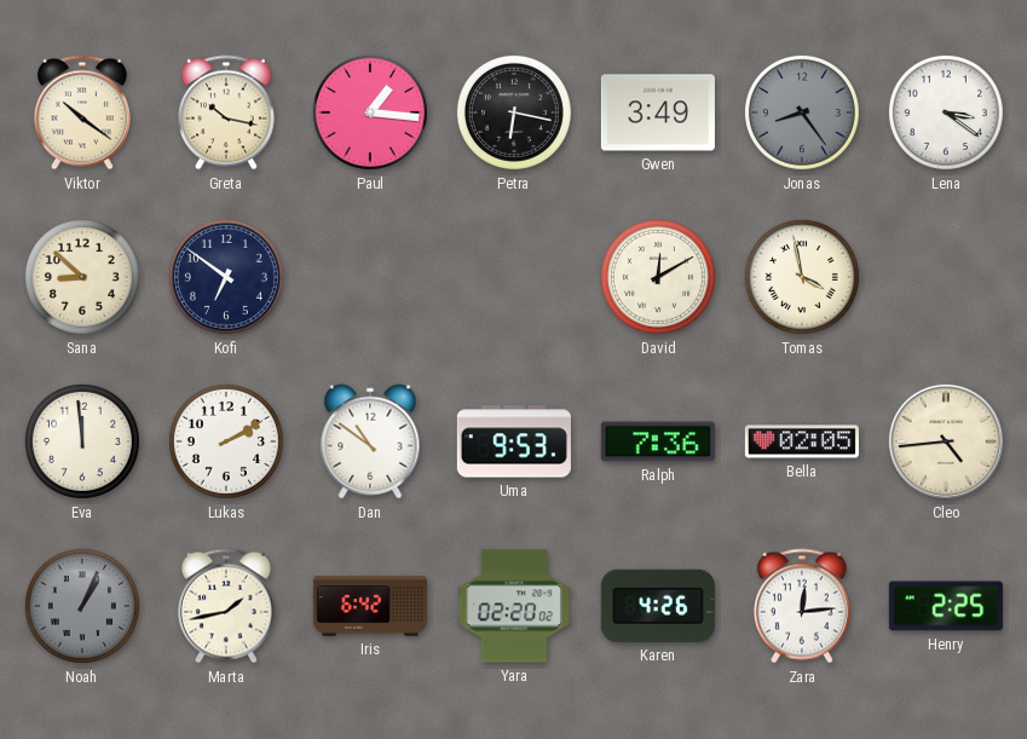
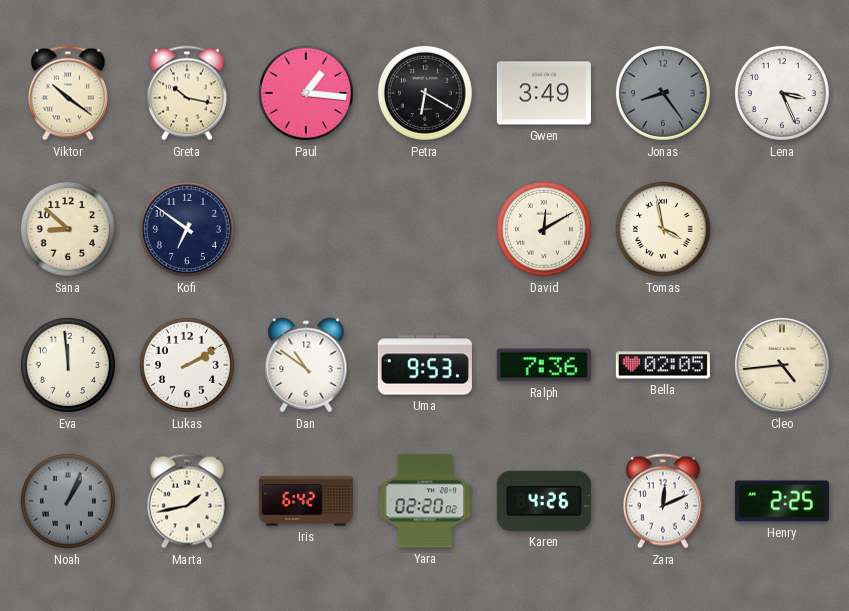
Petra: 6:17 -> 6:20
Lena: 3:21 -> 3:26
Zara: 12:14 -> 12:11
